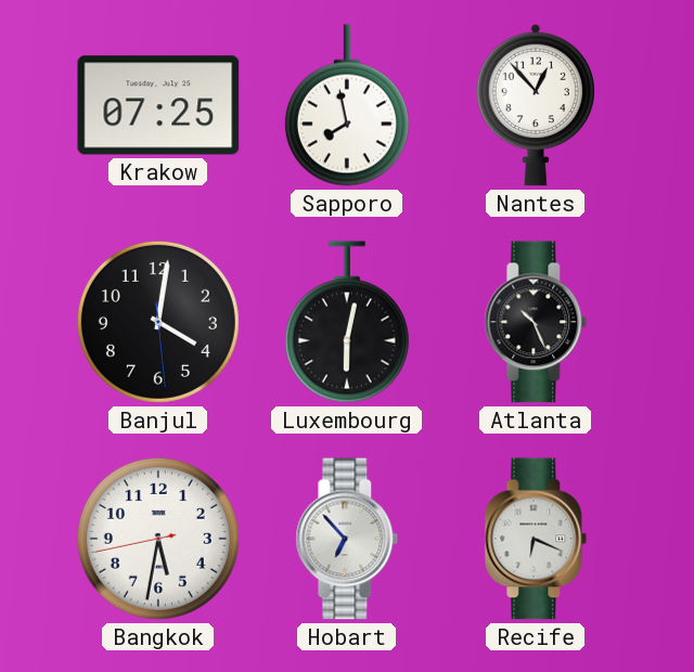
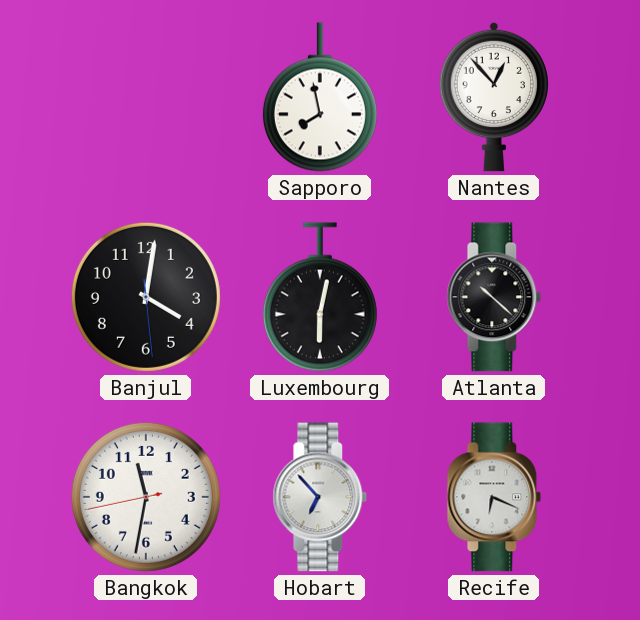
Krakow: 07:25 -> none
Atlanta: 10:26 -> 10:22
Bangkok: 5:31 -> 11:31
